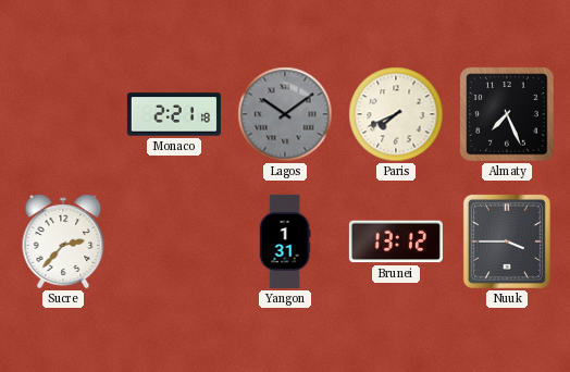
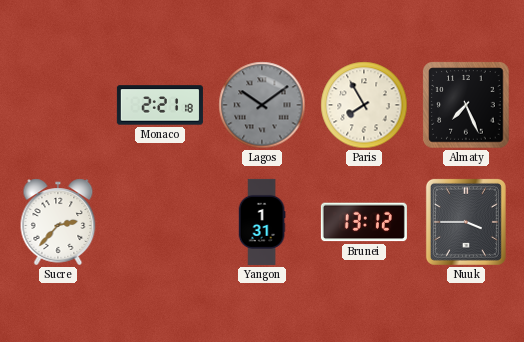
Paris: 7:41 -> 7:55
